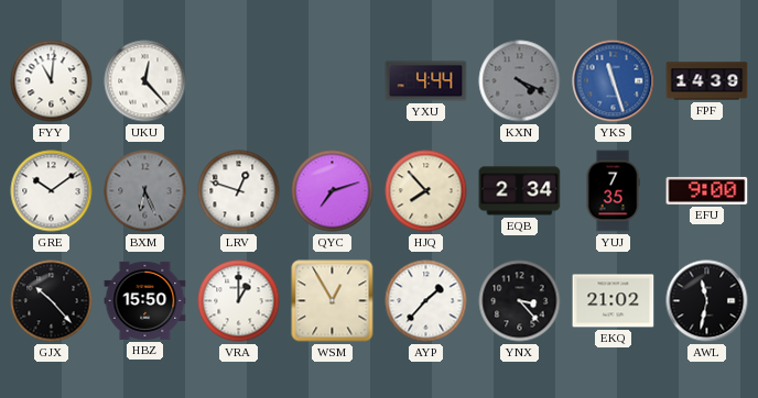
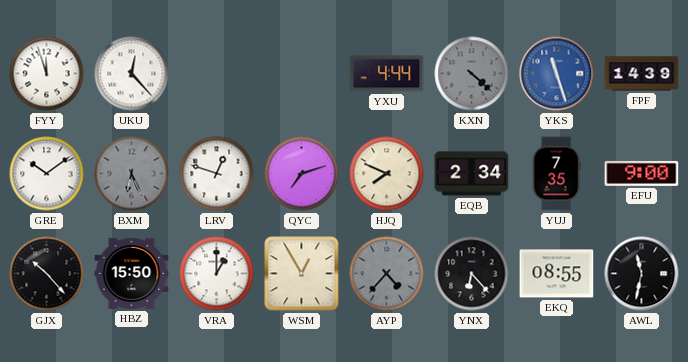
FYY: 11:01 -> 11:57
KXN: 4:19 -> 4:22
HJQ: 7:53 -> 7:49
AYP: 1:37 -> 4:37
AYP dial: white -> grey
YNX: 3:23 -> 6:23
EKQ: 21:02 -> 08:55
